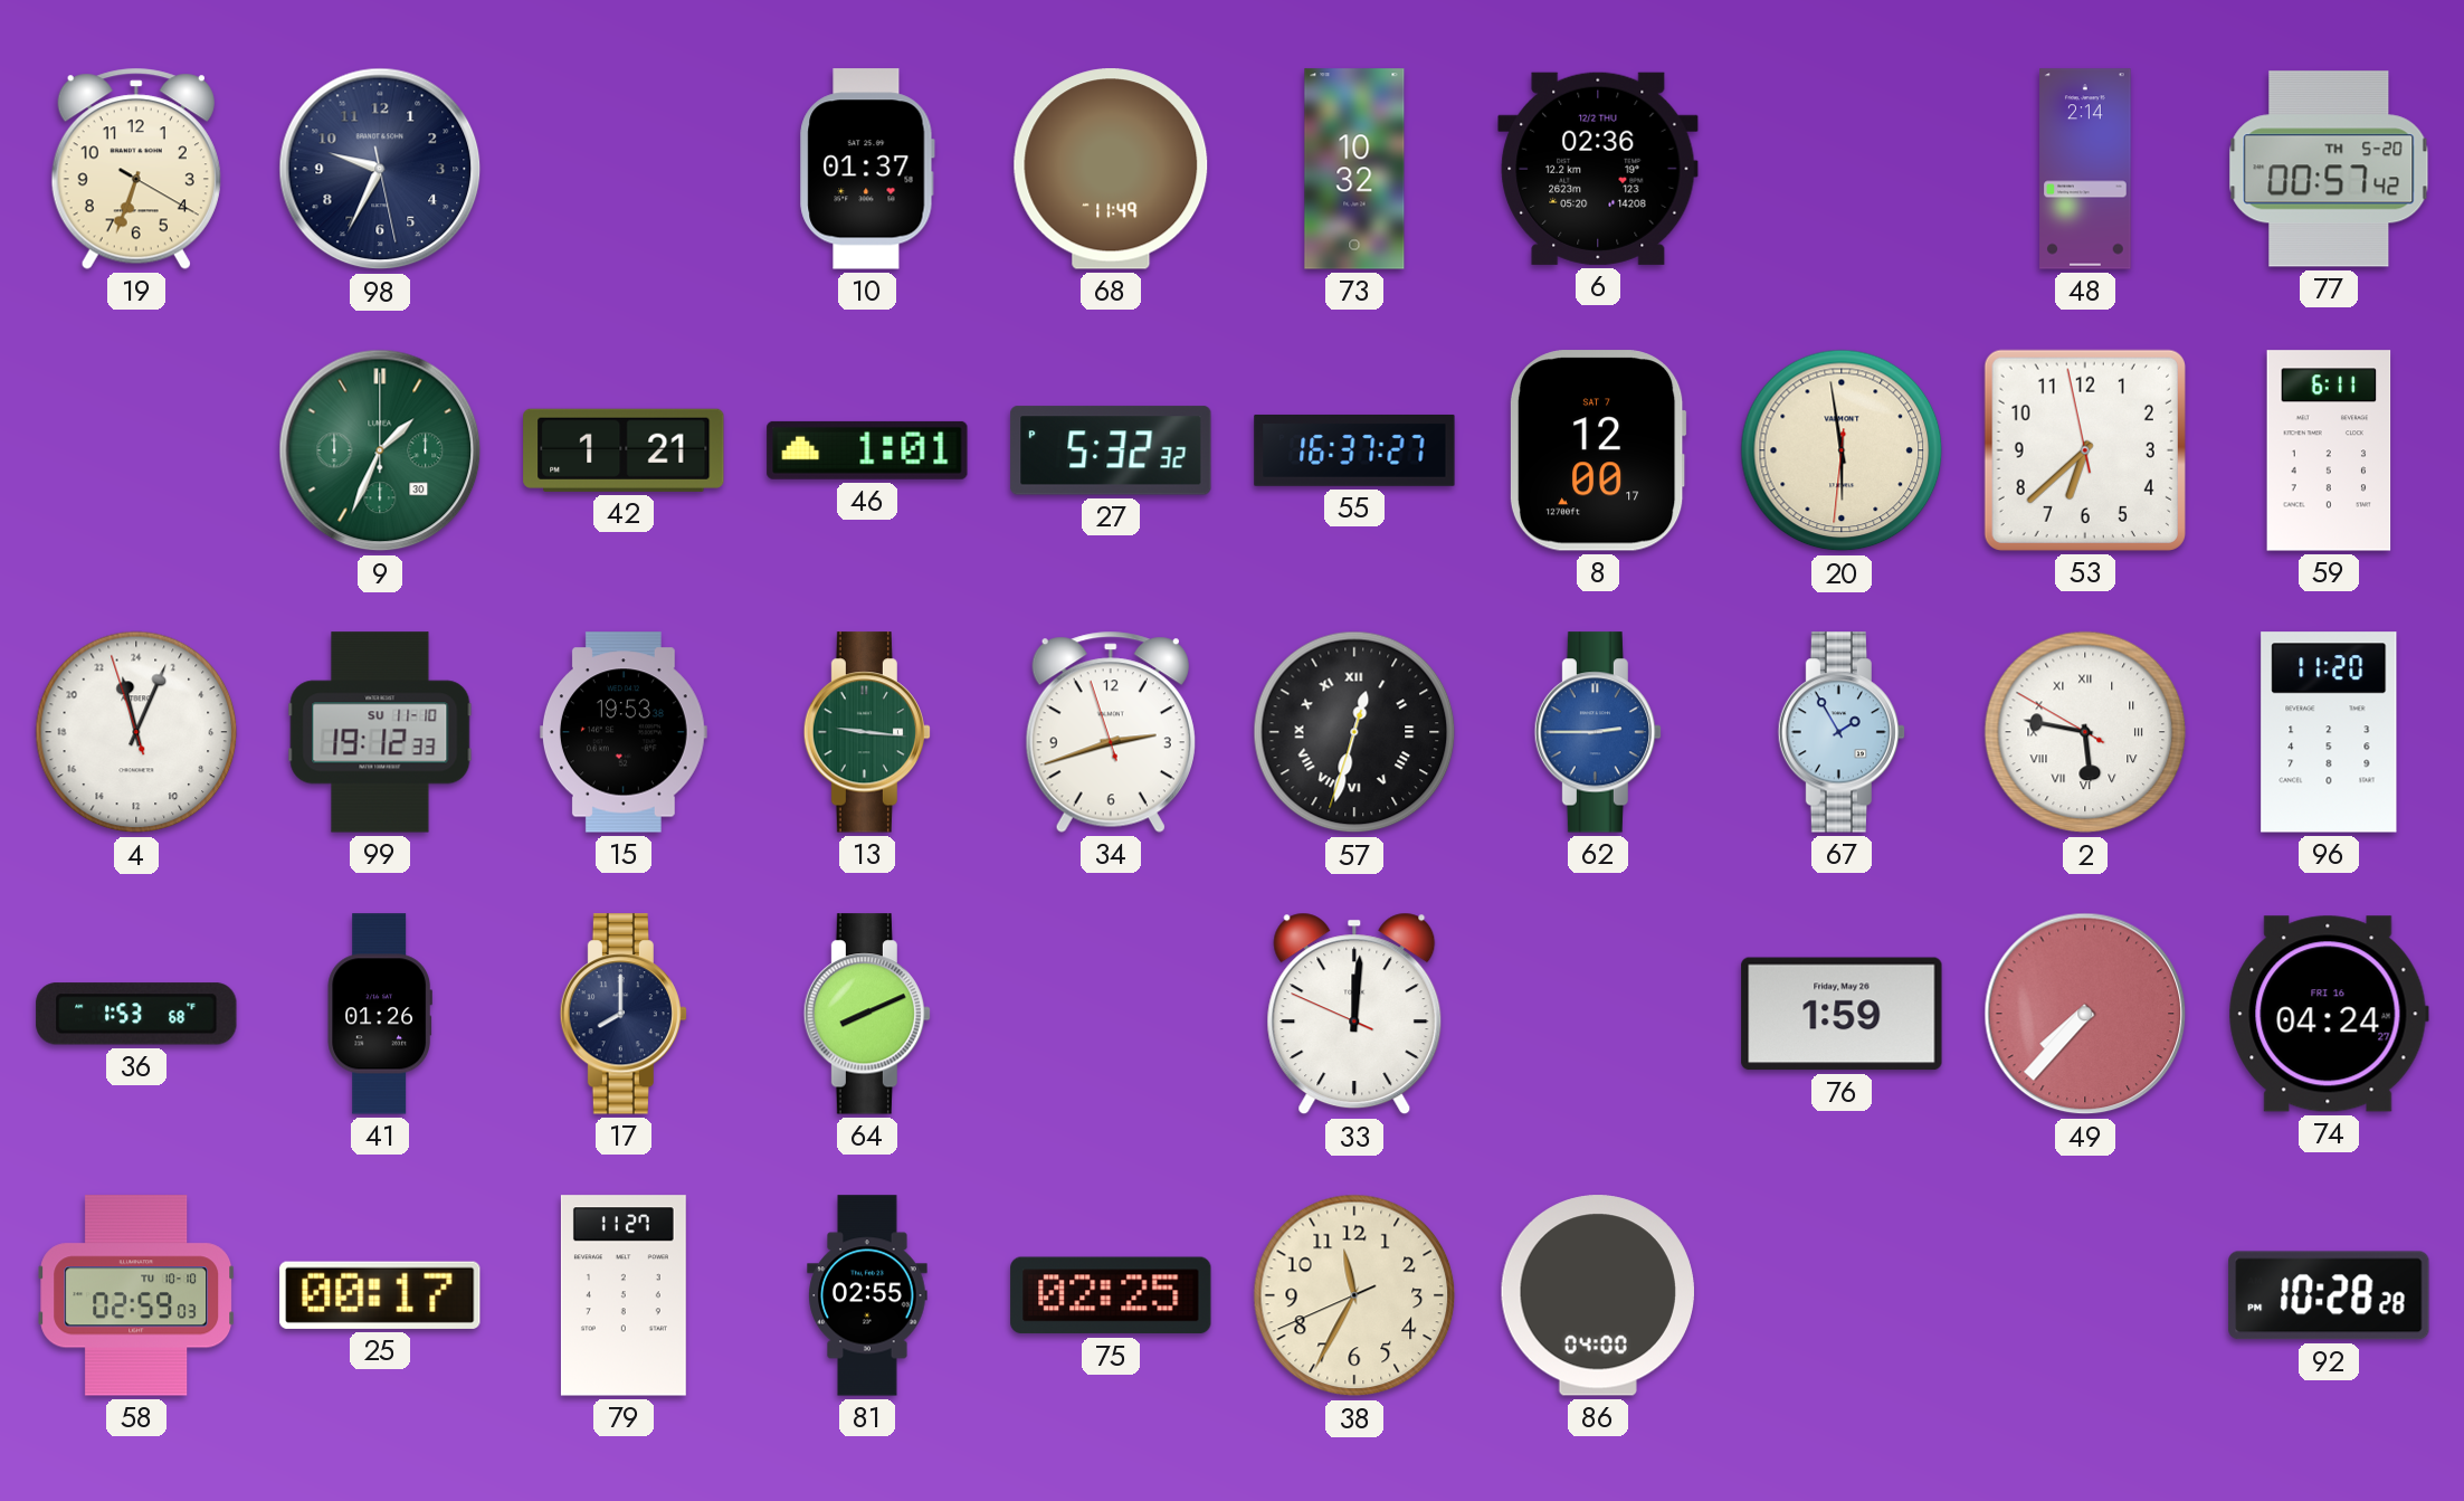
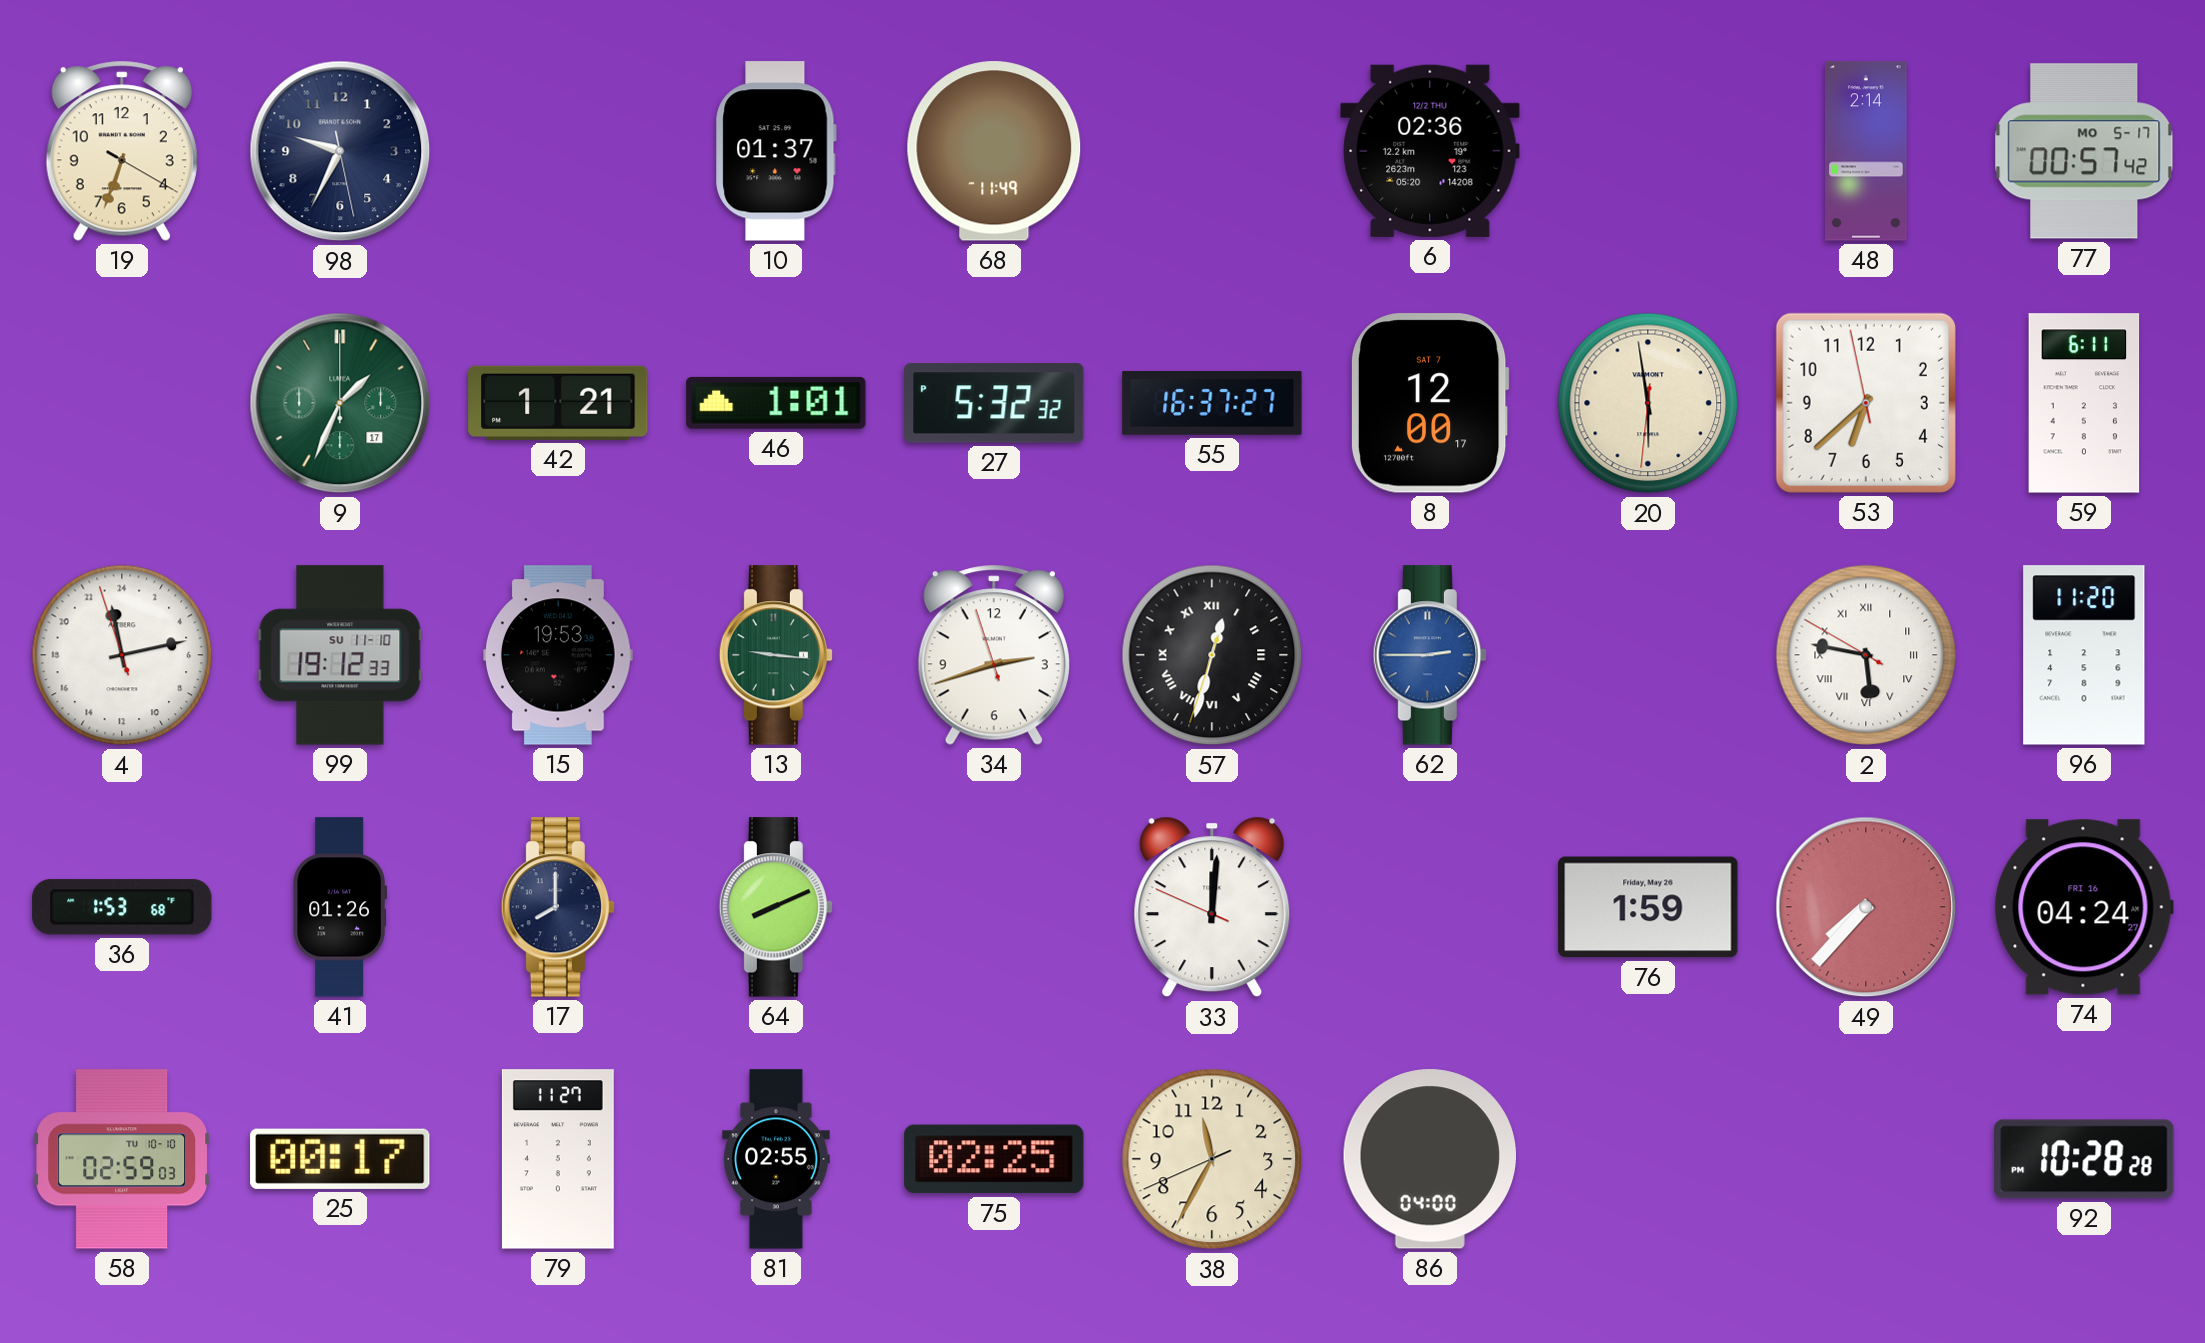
73: 10:32 -> none
77 date: TH 5-20 -> MO 5-17
9 date: 30 -> 17
4: 23:03 -> 23:12
67: 1:55 -> none
